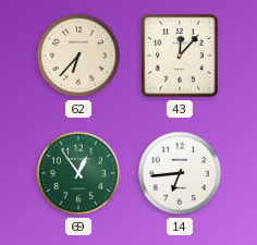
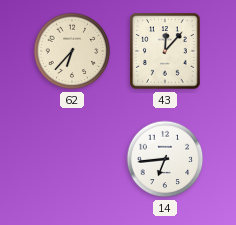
69: 12:54 -> none
